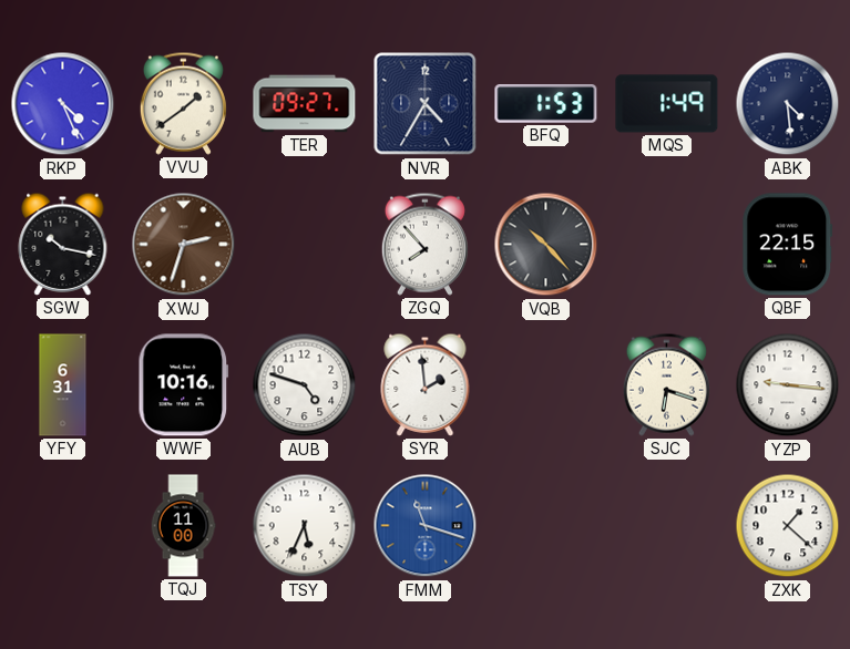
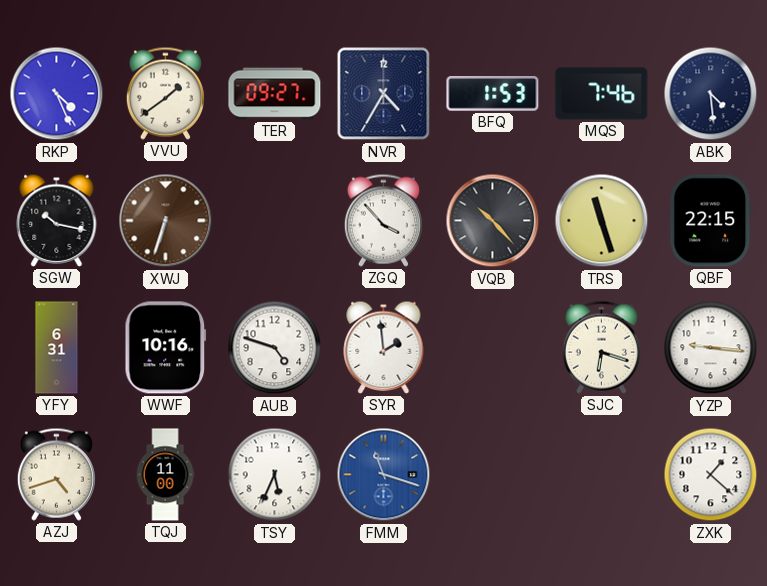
MQS: 1:49 -> 7:46
XWJ: 2:33 -> 6:33
ZGQ: 7:53 -> 3:53
TRS: none -> 11:27
AZJ: none -> 4:42
